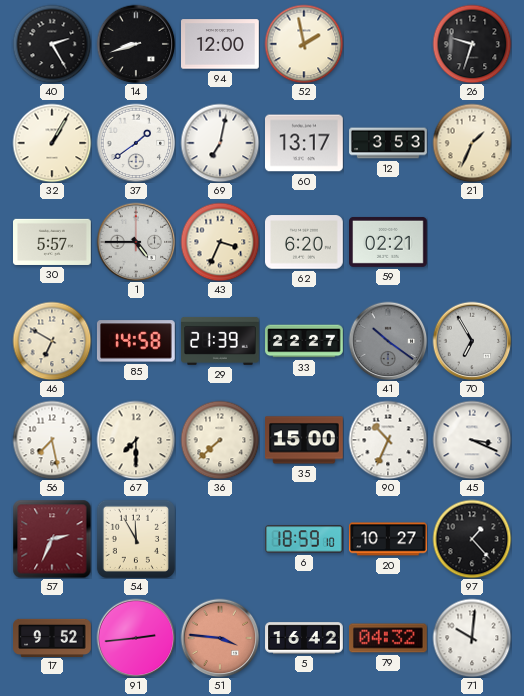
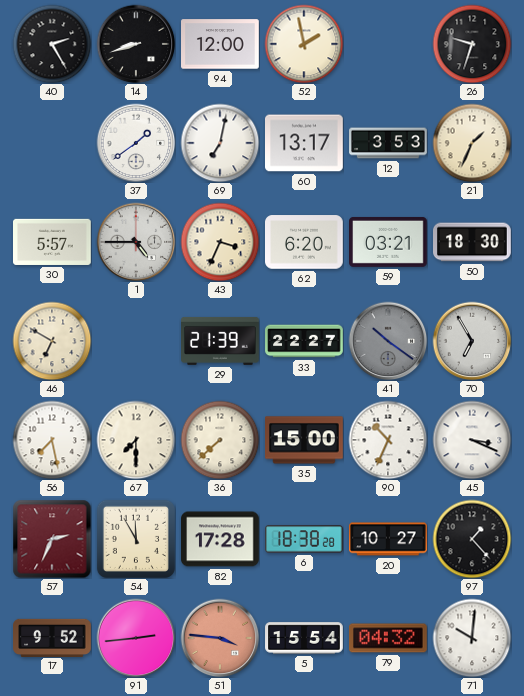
32: 1:05 -> none
59: 02:21 -> 03:21
50: none -> 18:30
85: 14:58 -> none
82: none -> 17:28
6: 18:59 -> 18:38
5: 16:42 -> 15:54
